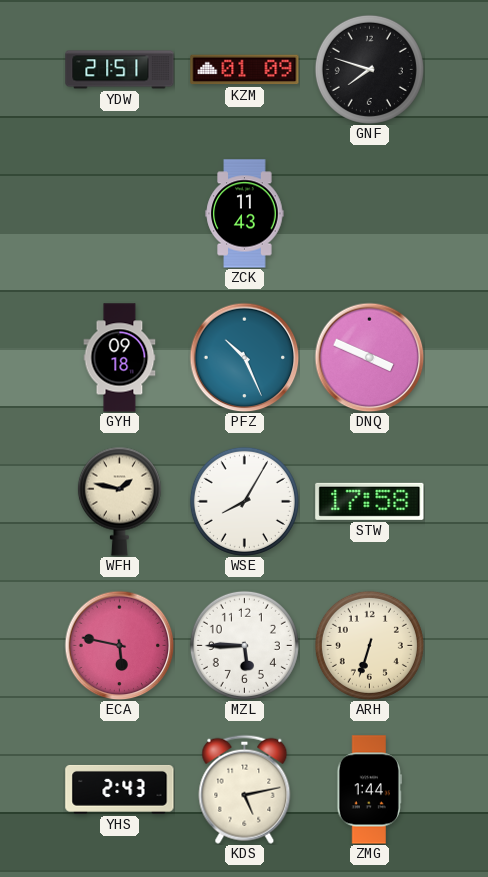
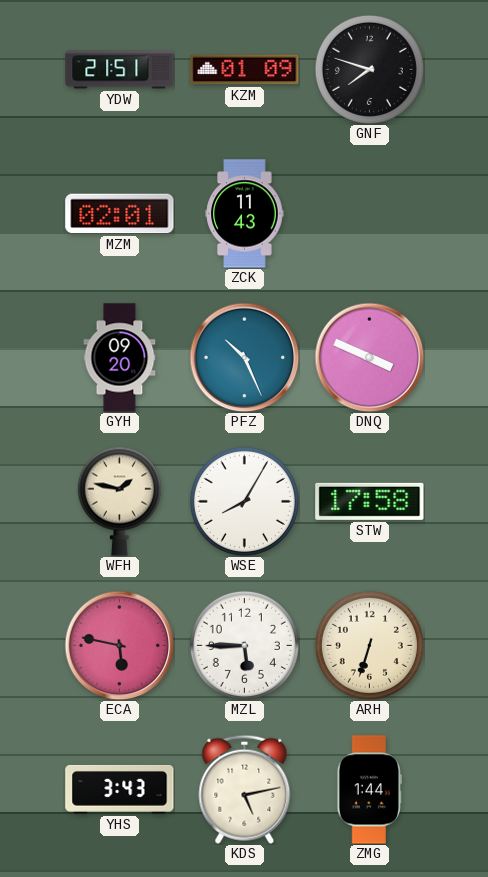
MZM: none -> 02:01
GYH: 09:18 -> 09:20
YHS: 2:43 -> 3:43
